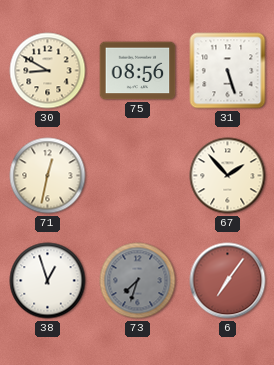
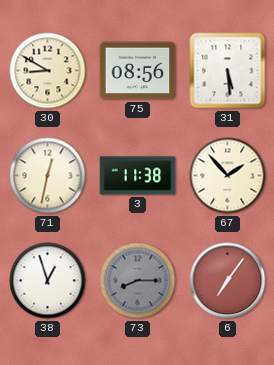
31: 5:27 -> 5:29
3: none -> 11:38
73: 7:33 -> 8:15
